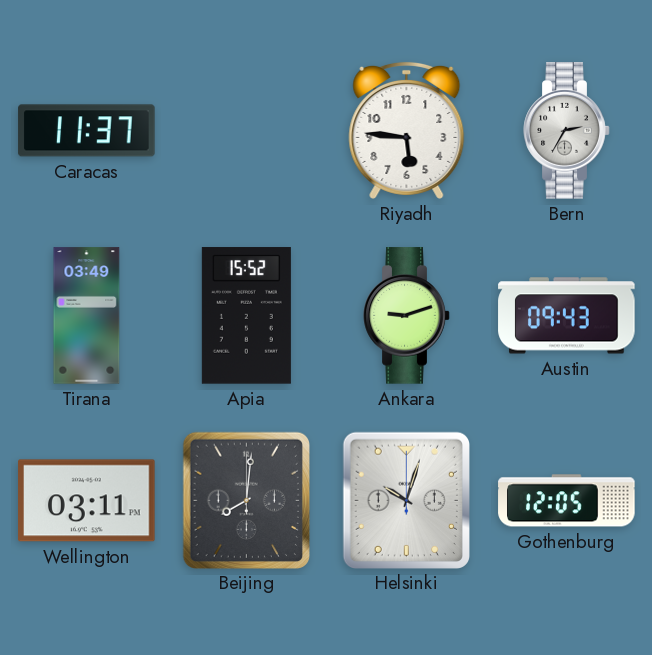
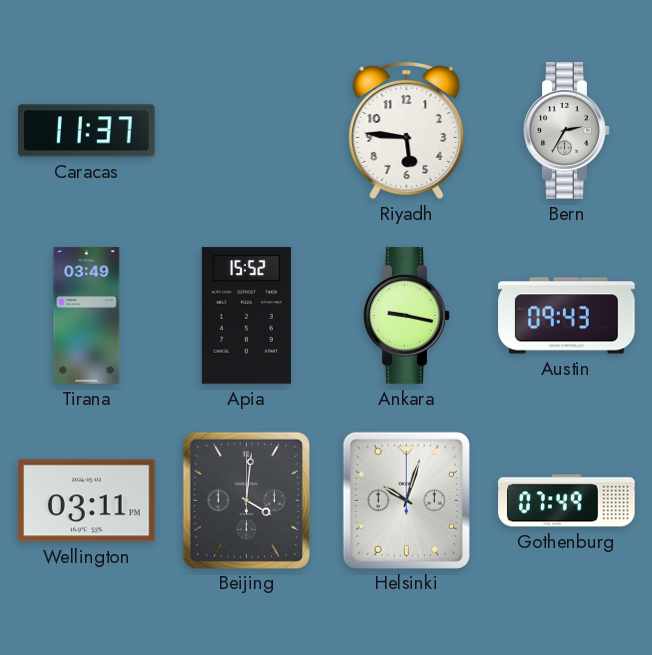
Ankara: 9:12 -> 9:17
Beijing: 8:01 -> 4:01
Gothenburg: 12:05 -> 07:49
